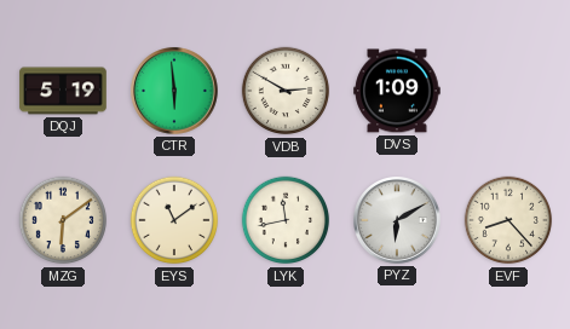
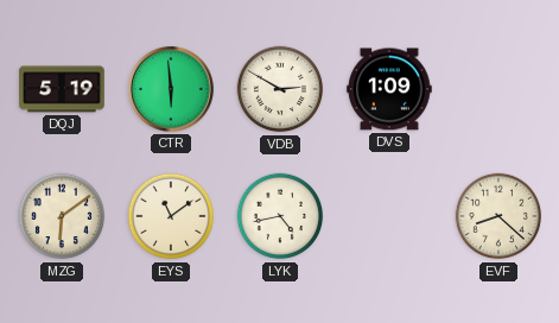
LYK: 11:43 -> 4:43
PYZ: 6:10 -> none
EVF: 8:23 -> 8:22
